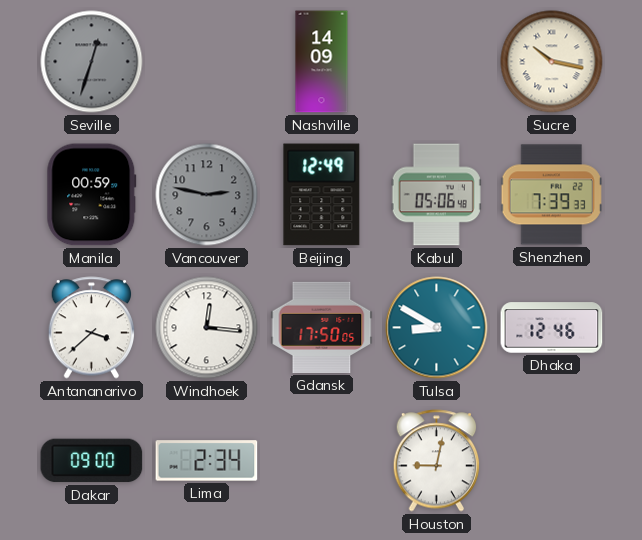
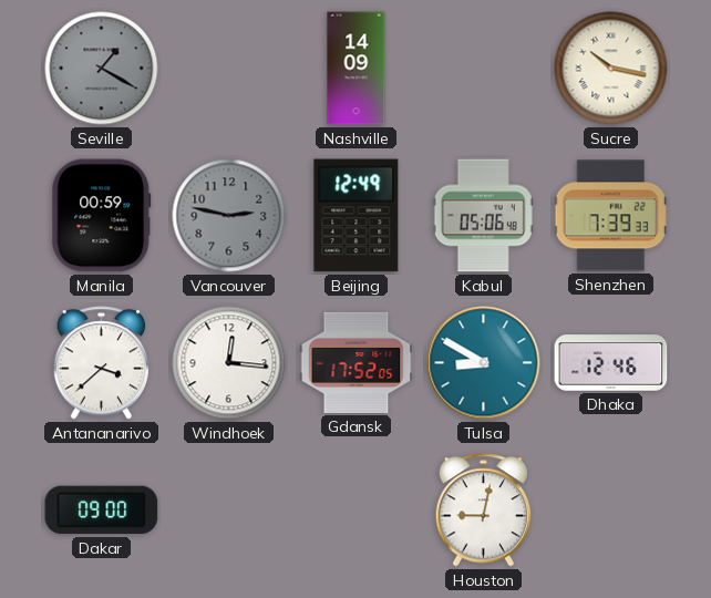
Seville: 12:33 -> 1:20
Gdansk: 17:50 -> 17:52
Lima: 2:34 -> none
